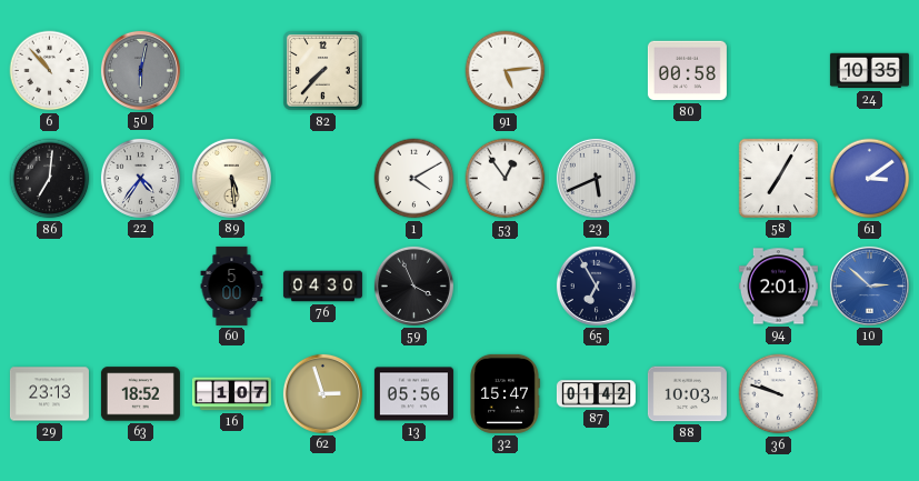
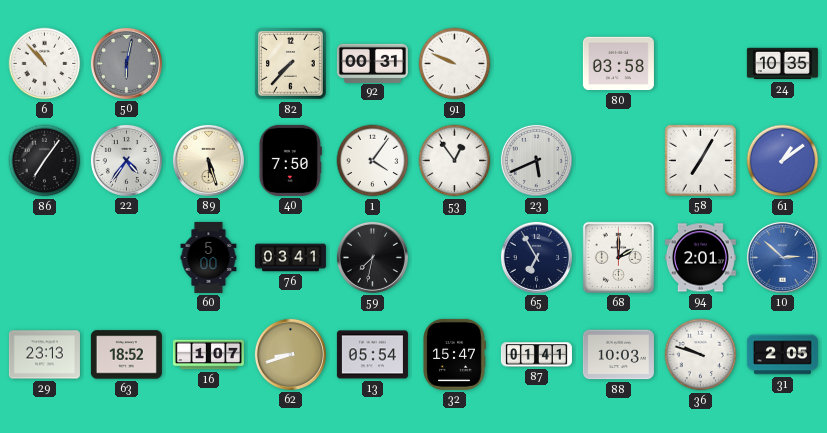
92: none -> 00:31
91: 5:14 -> 9:49
80: 00:58 -> 03:58
86: 7:01 -> 7:06
89: 5:29 -> 5:27
40: none -> 7:50
1: 4:10 -> 4:06
61: 3:09 -> 1:09
76: 04:30 -> 03:41
59: 3:56 -> 7:32
68: none -> 2:00
62: 2:57 -> 8:42
13: 05:56 -> 05:54
87: 01:42 -> 01:41
31: none -> 2:05
